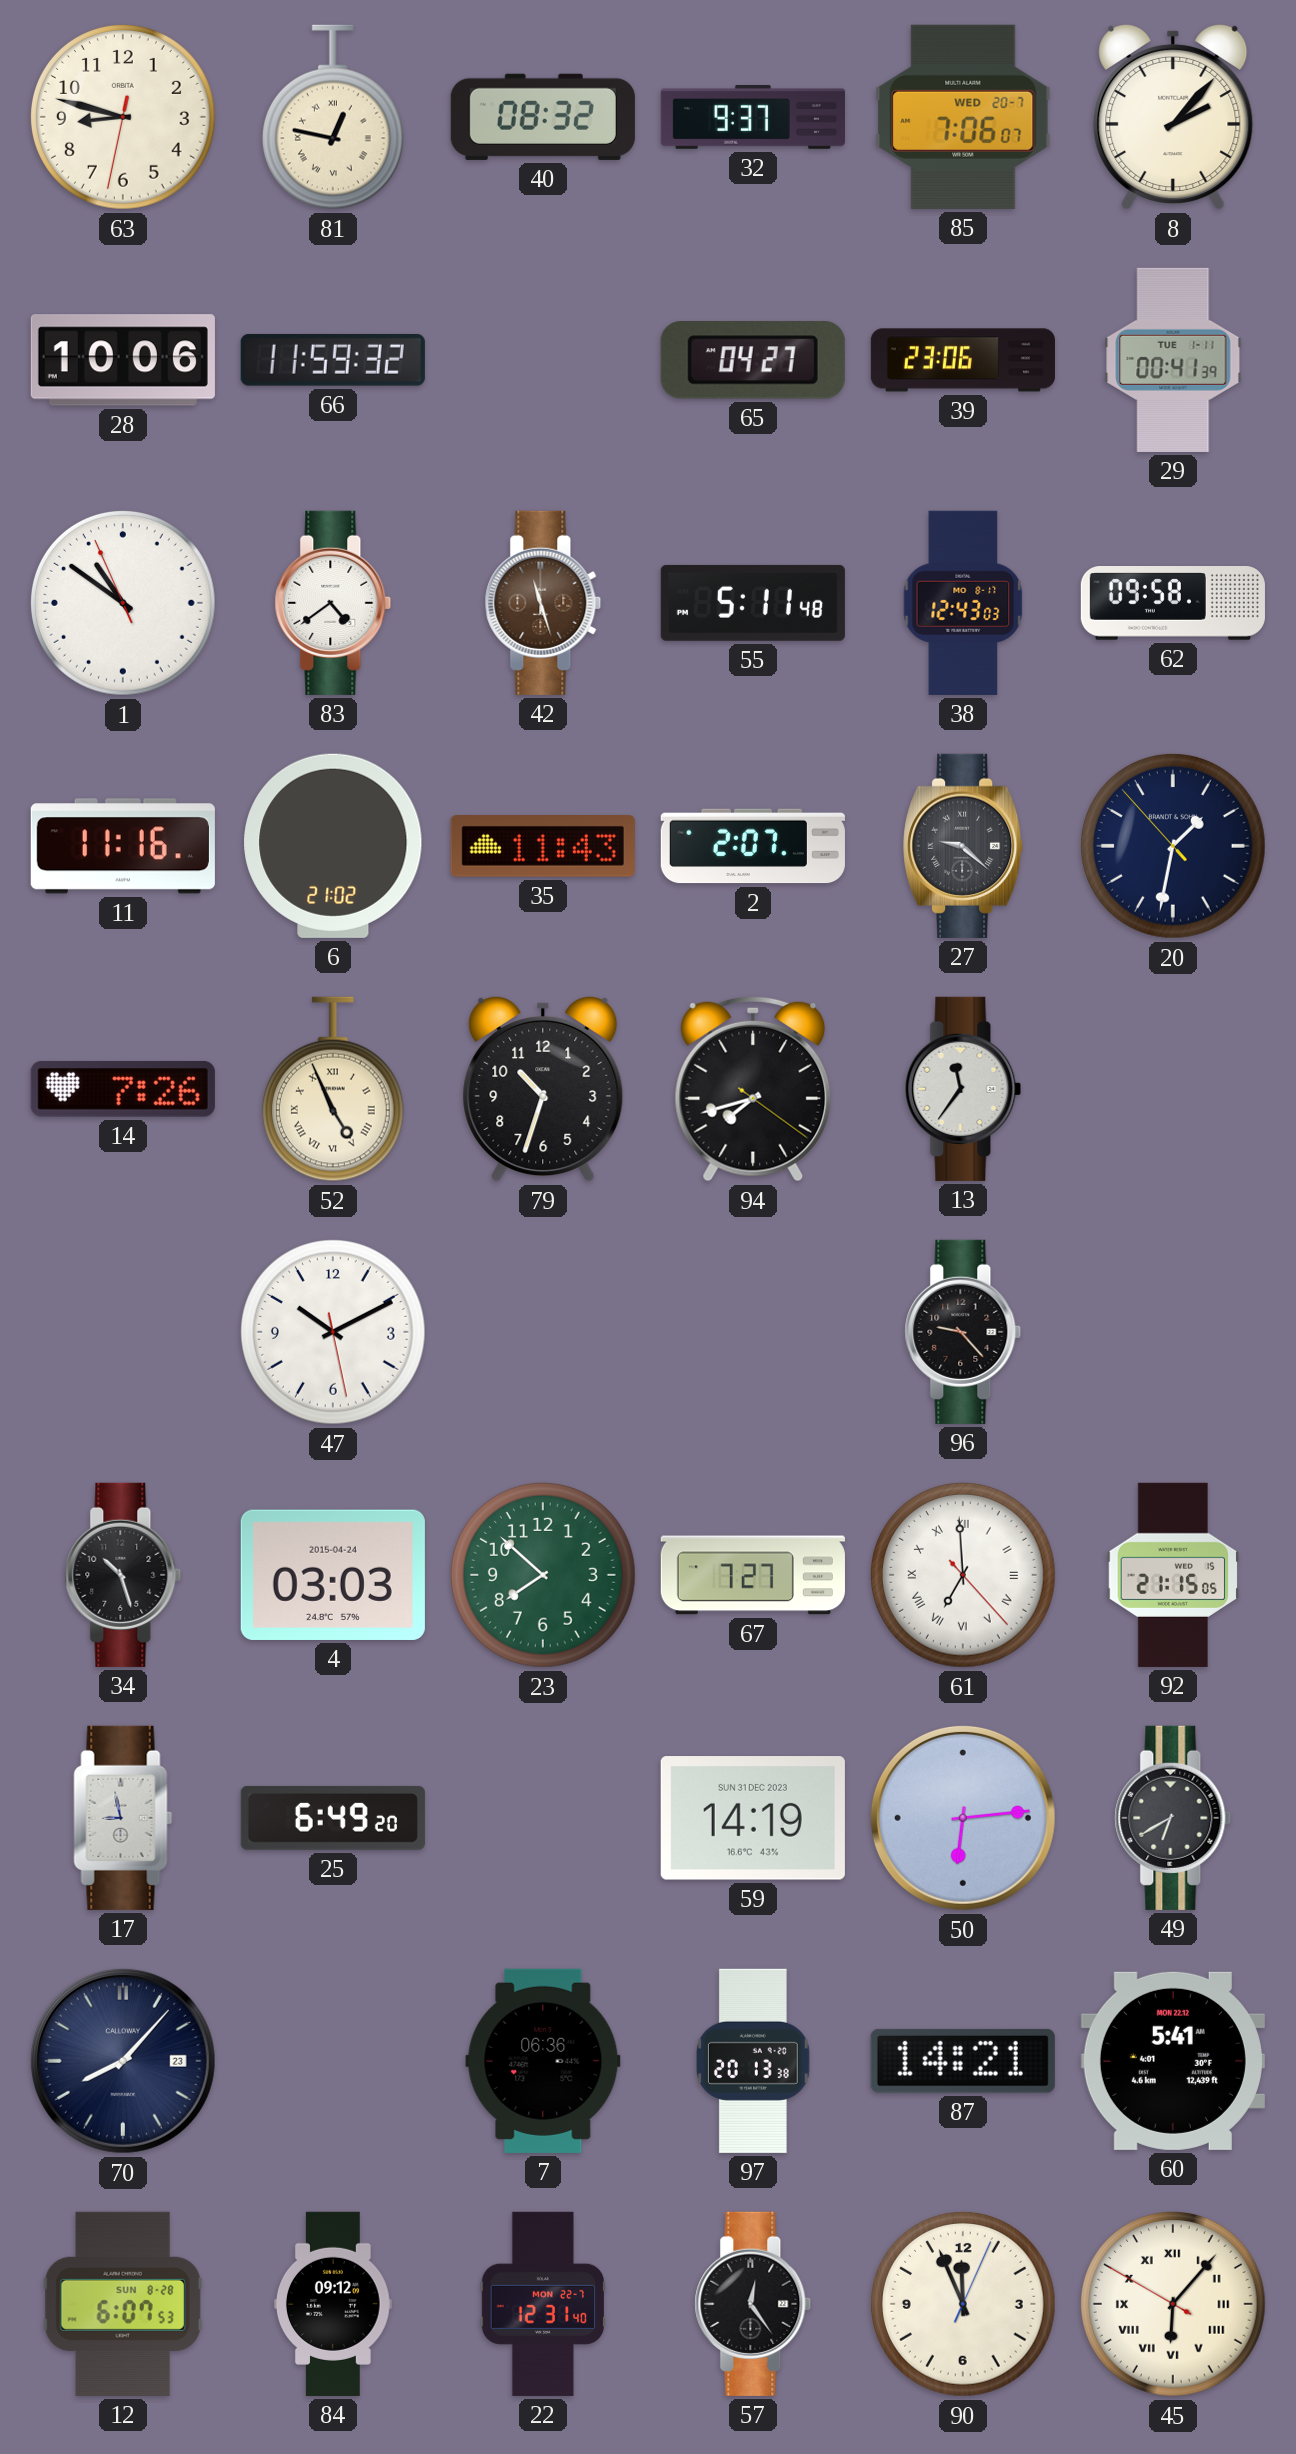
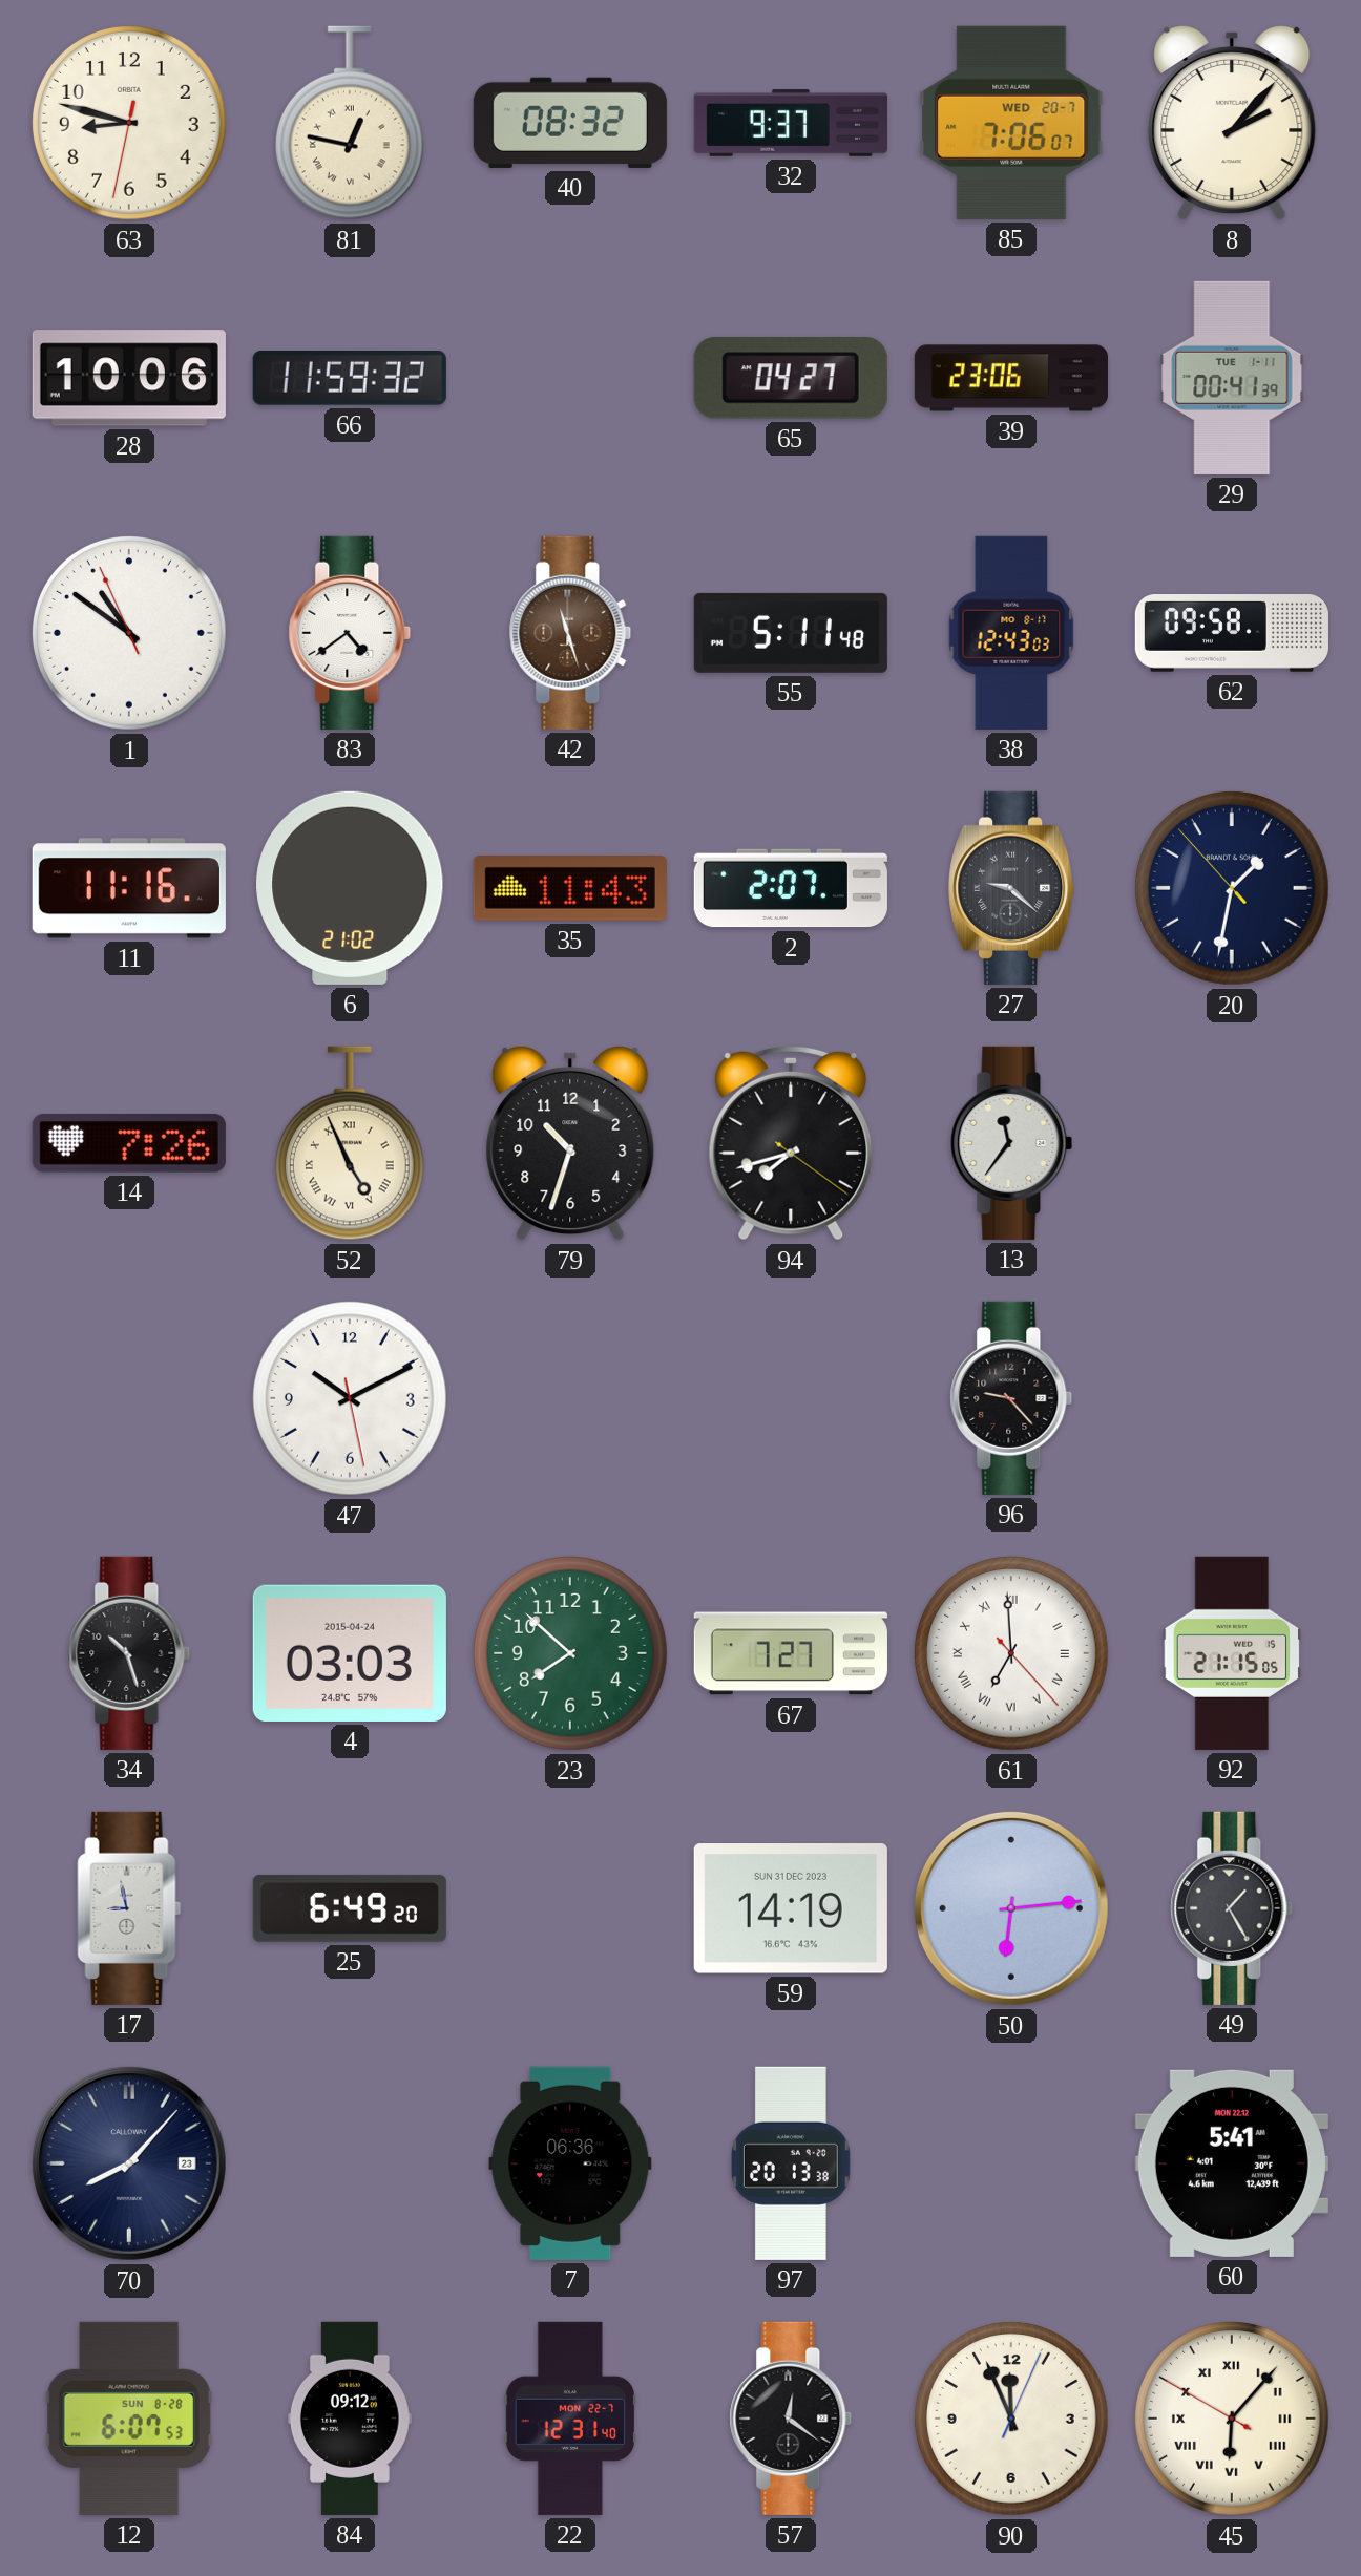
49: 6:40 -> 1:25
87: 14:21 -> none
57: 12:24 -> 12:21
